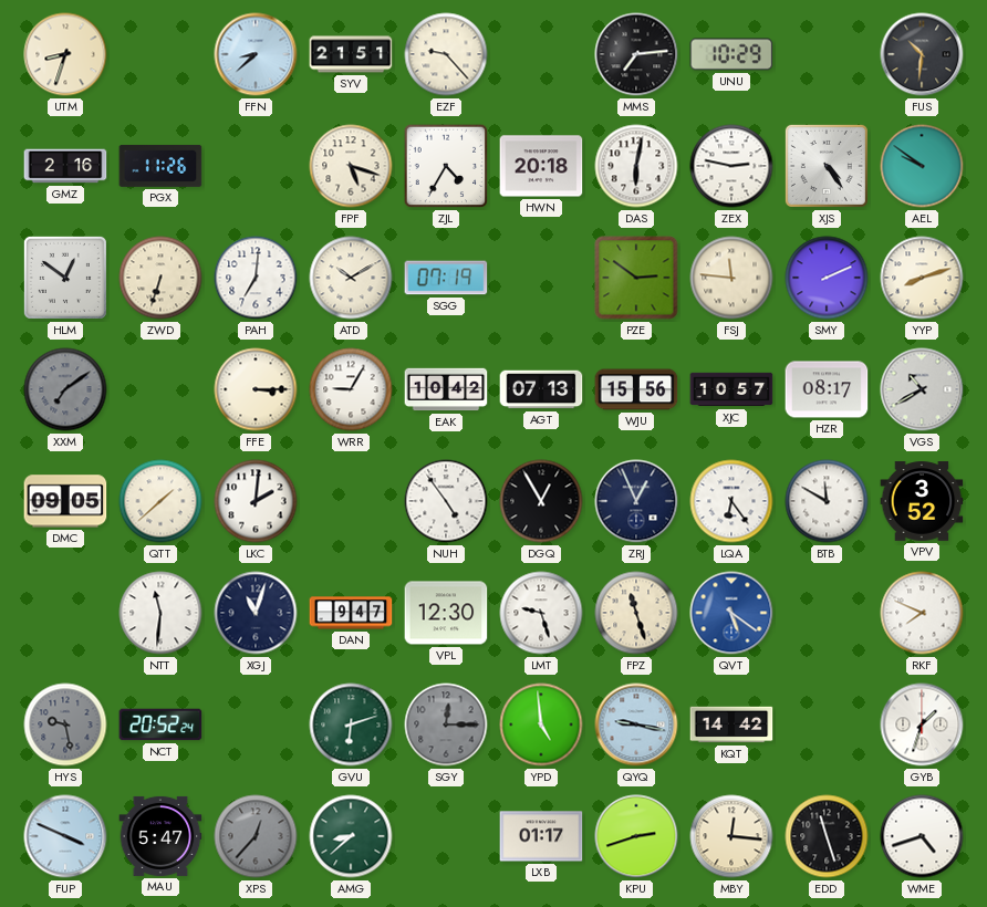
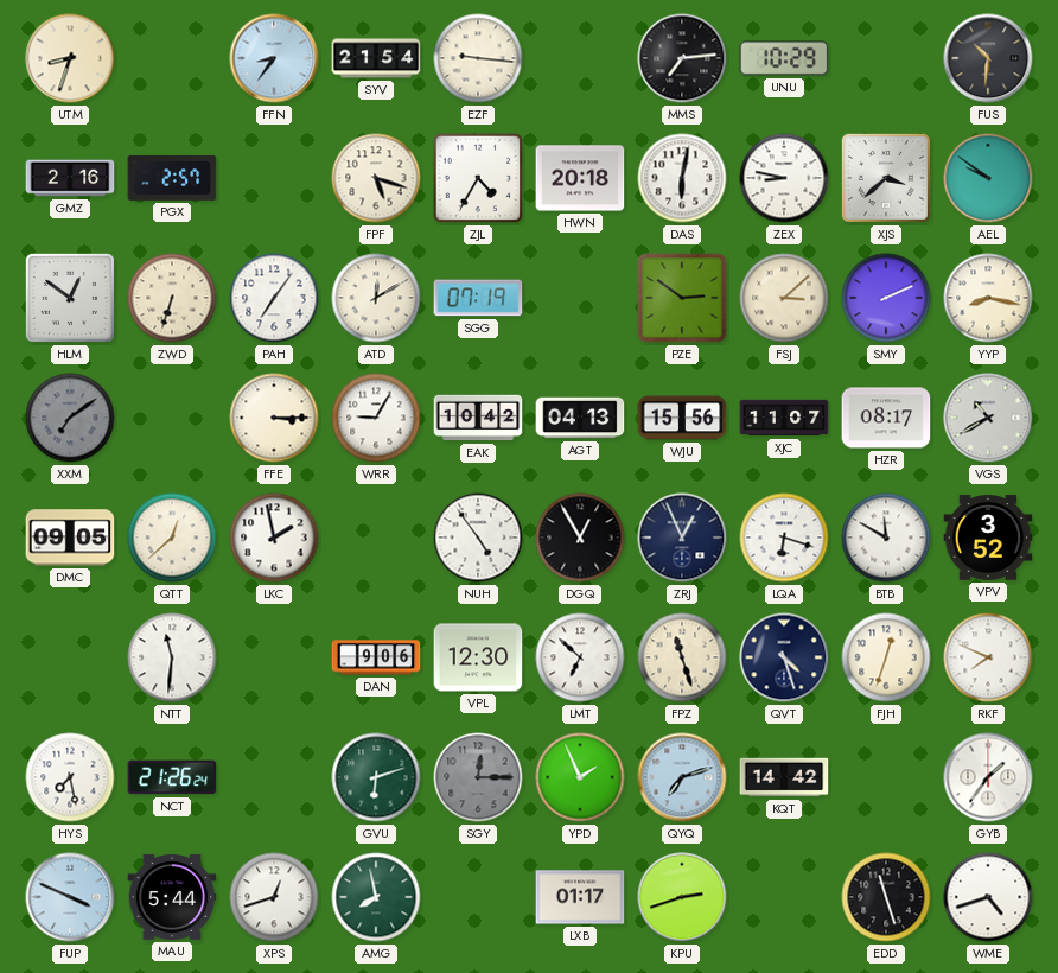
FFN: 8:38 -> 8:36
SYV: 21:51 -> 21:54
EZF: 9:23 -> 9:16
PGX: 11:26 -> 2:57
ZEX: 2:47 -> 8:47
XJS: 4:24 -> 3:38
PAH: 7:01 -> 7:06
ATD: 10:10 -> 12:10
FSJ: 11:46 -> 3:08
YYP: 8:12 -> 8:17
AGT: 07:13 -> 04:13
XJC: 10:57 -> 11:07
QTT: 1:38 -> 12:38
LKC: 2:01 -> 1:58
LQA: 6:24 -> 6:18
XGJ: 11:03 -> none
DAN: 9:47 -> 9:06
LMT: 9:27 -> 6:52
QVT: 5:21 -> 4:27
QVT dial: blue -> navy
FJH: none -> 12:33
HYS: 9:28 -> 7:28
HYS dial: grey -> white
NCT: 20:52 -> 21:26
YPD: 4:59 -> 1:56
QYQ: 9:17 -> 7:12
GYB: 1:33 -> 1:36
MAU: 5:47 -> 5:44
XPS: 12:37 -> 12:42
XPS dial: grey -> white
AMG: 8:38 -> 7:58
MBY: 12:16 -> none
